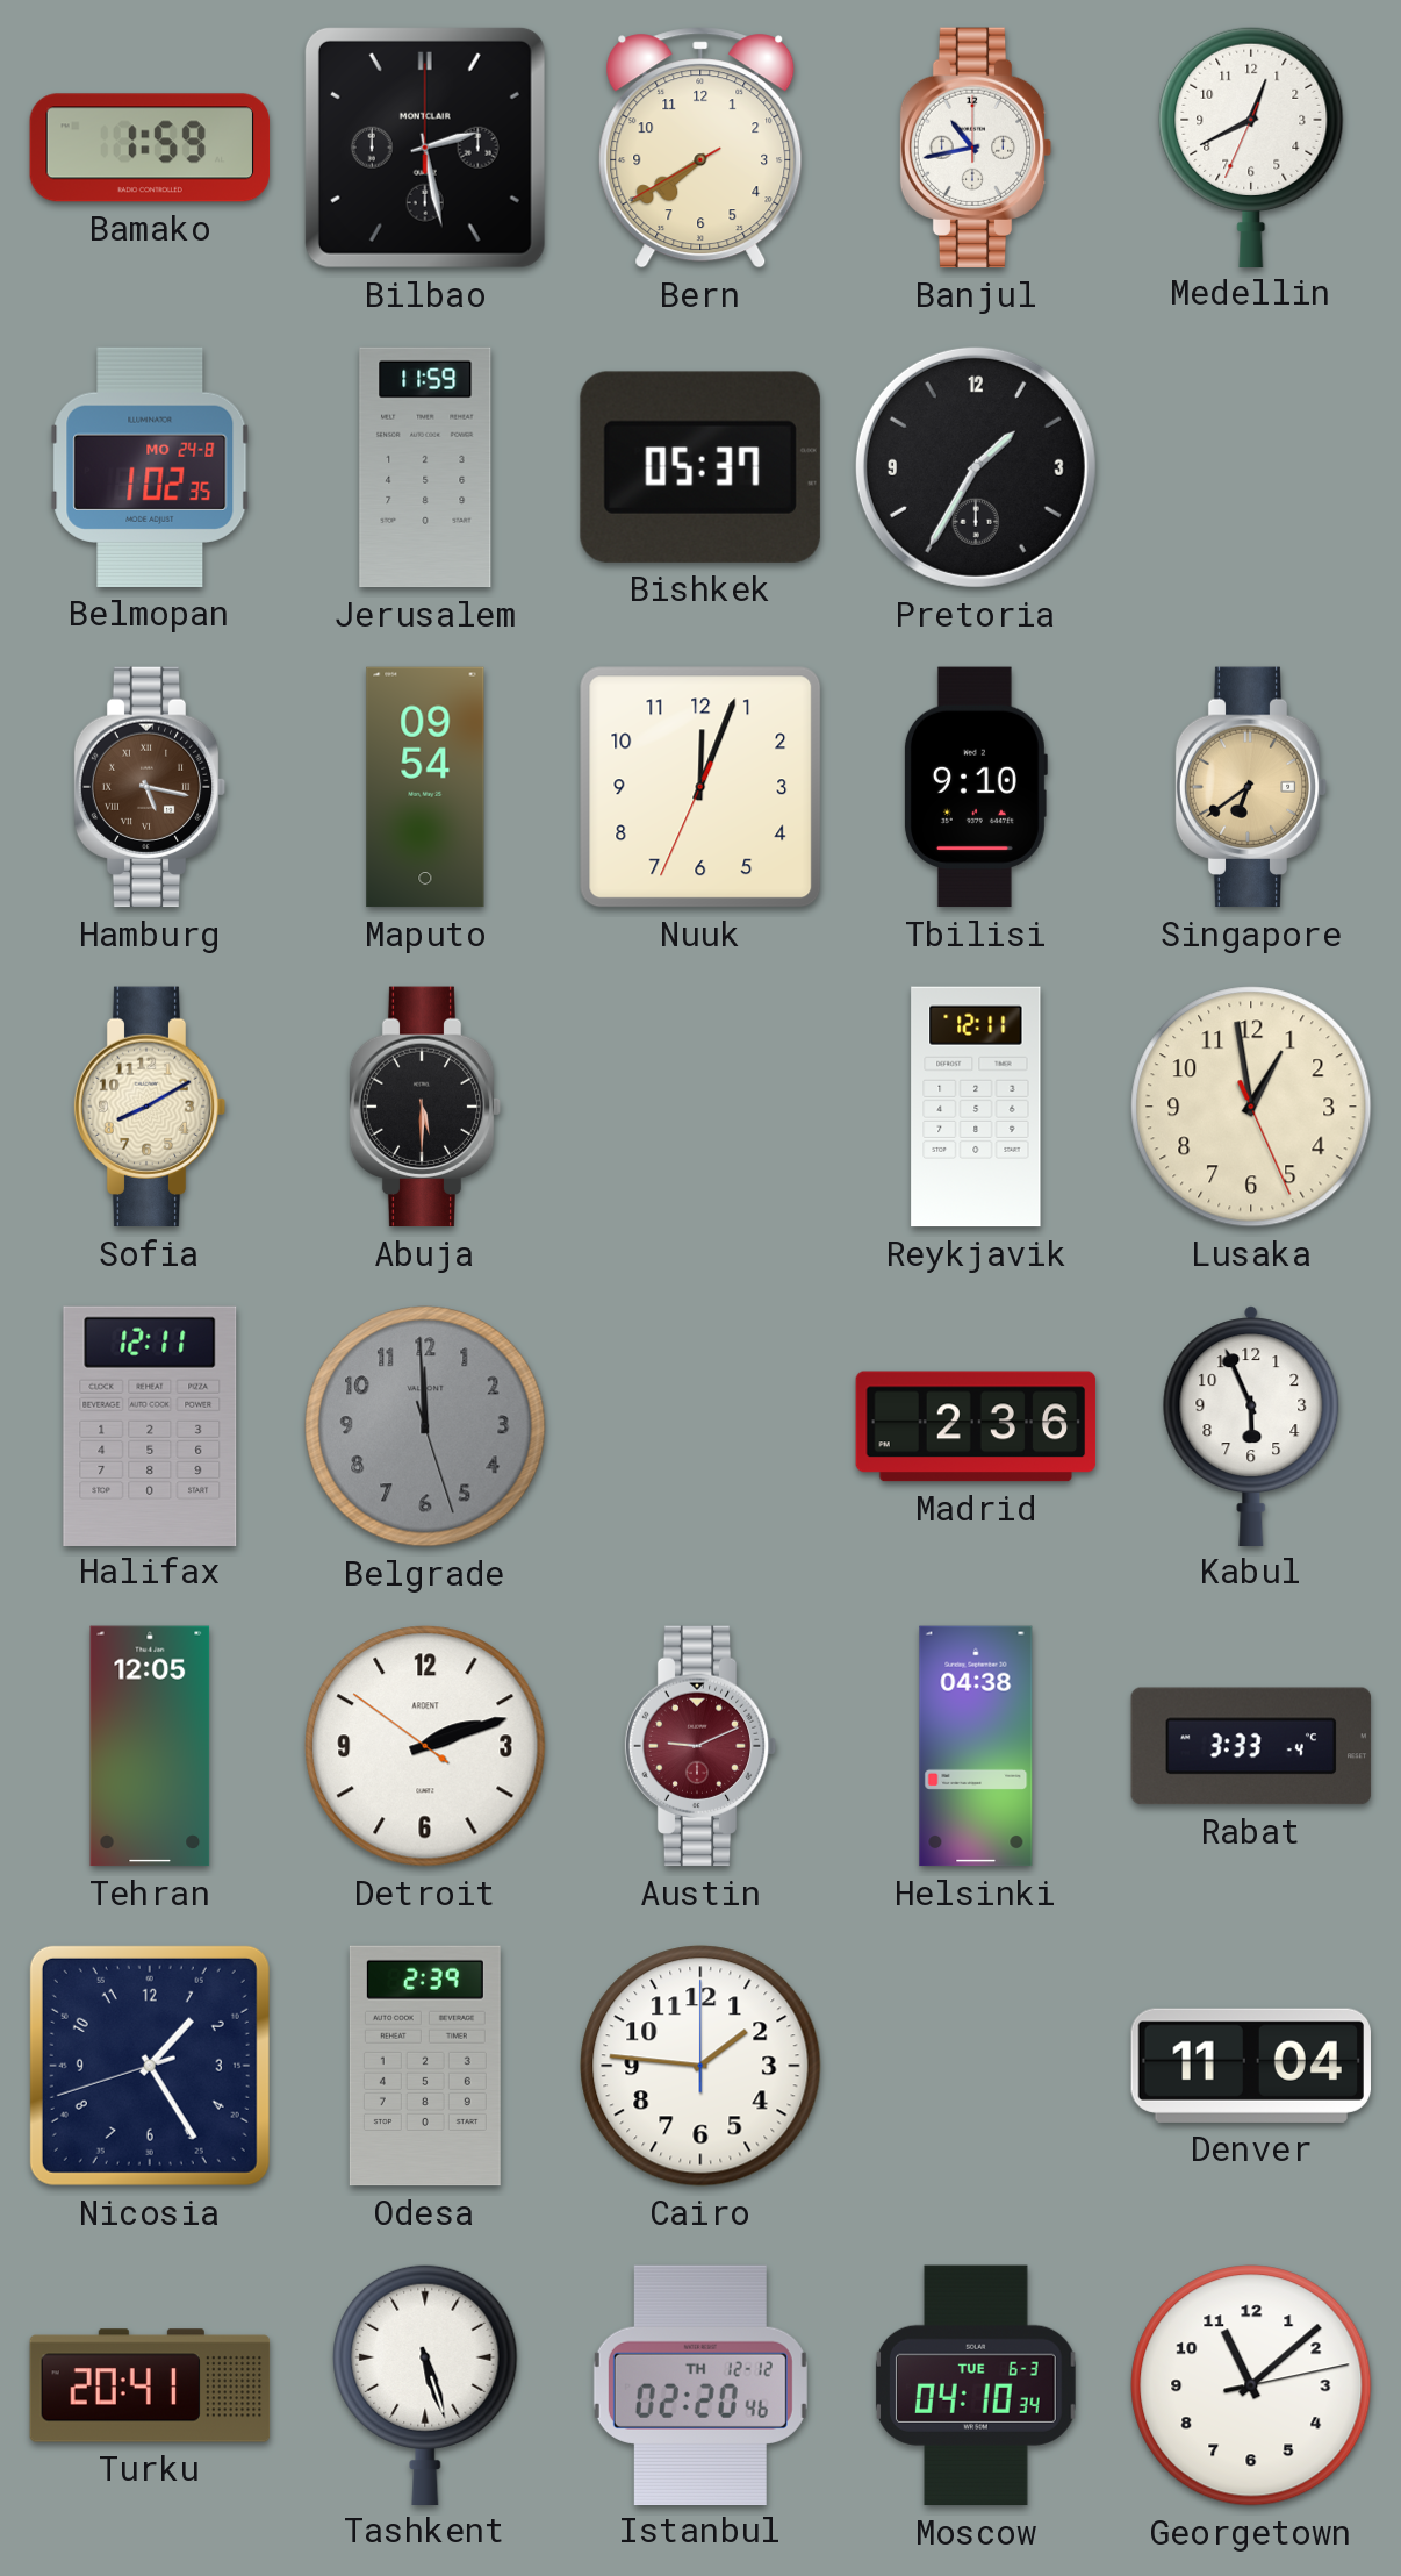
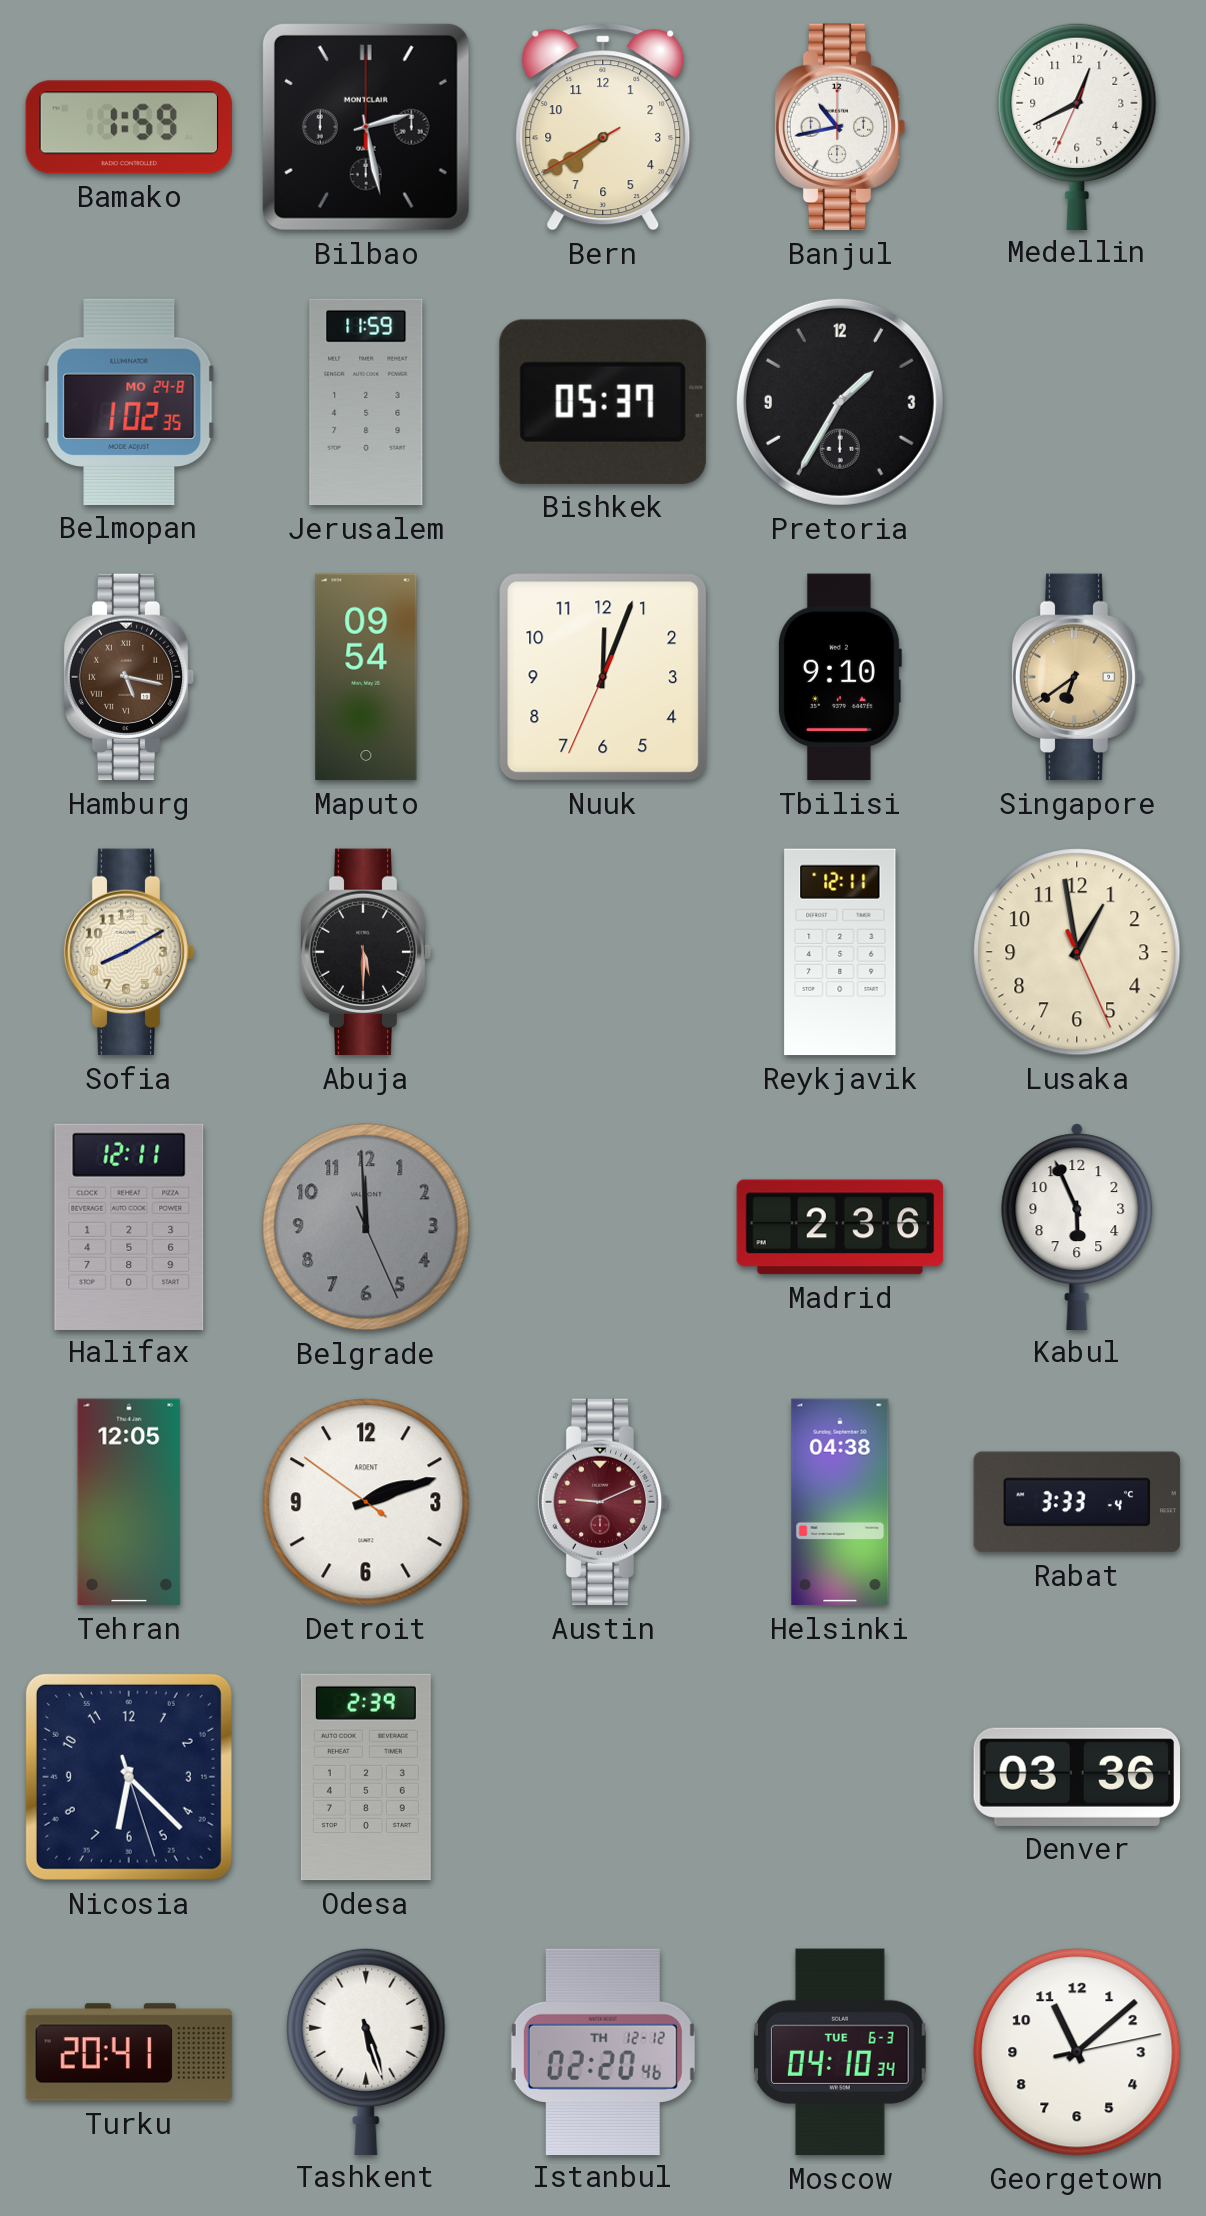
Belgrade: 11:59:27 -> 11:59:26
Nicosia: 1:24 -> 6:22
Cairo: 1:46 -> none
Denver: 11:04 -> 03:36
